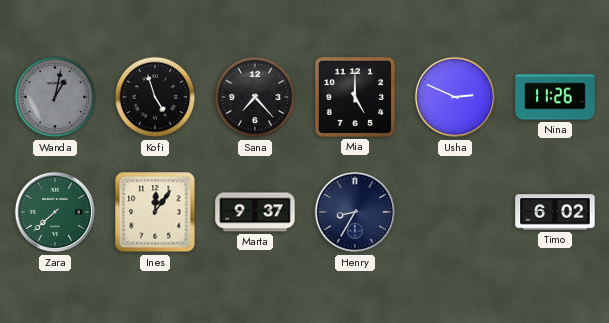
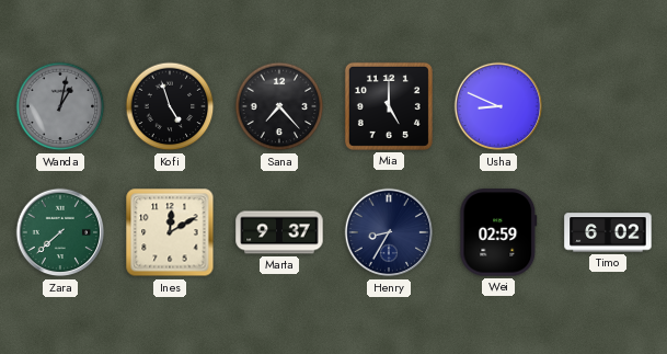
Usha: 2:49 -> 8:49
Nina: 11:26 -> none
Ines: 12:06 -> 12:10
Wei: none -> 02:59
